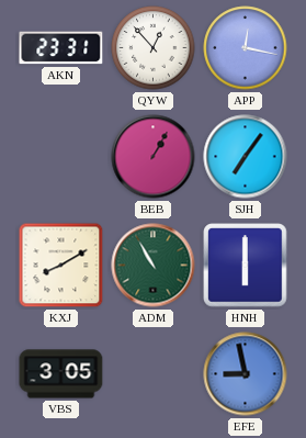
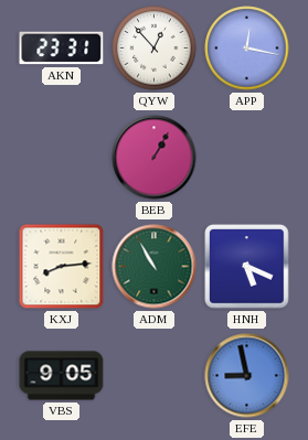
SJH: 7:06 -> none
KXJ: 8:10 -> 8:14
HNH: 6:00 -> 5:19
VBS: 3:05 -> 9:05
